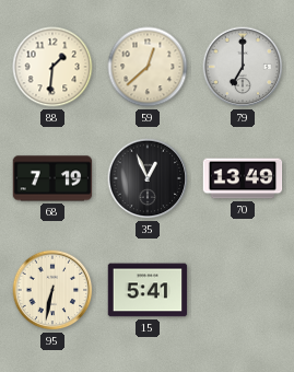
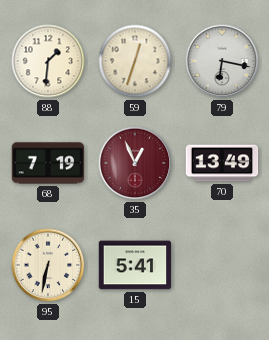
59: 12:38 -> 12:33
79: 7:00 -> 6:17
35 dial: black -> burgundy
